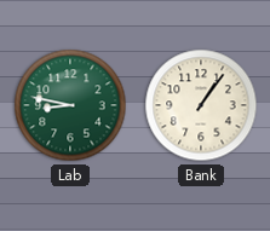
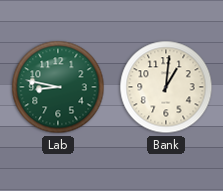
Bank: 1:06 -> 1:01
